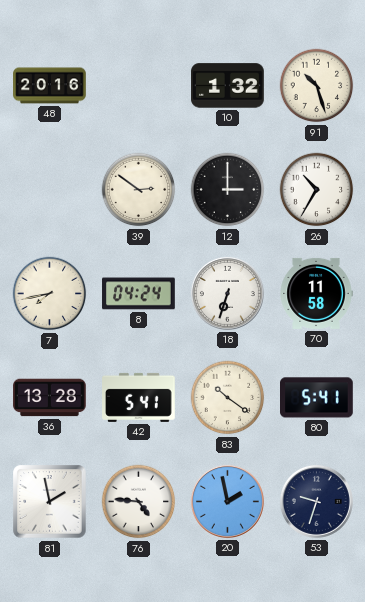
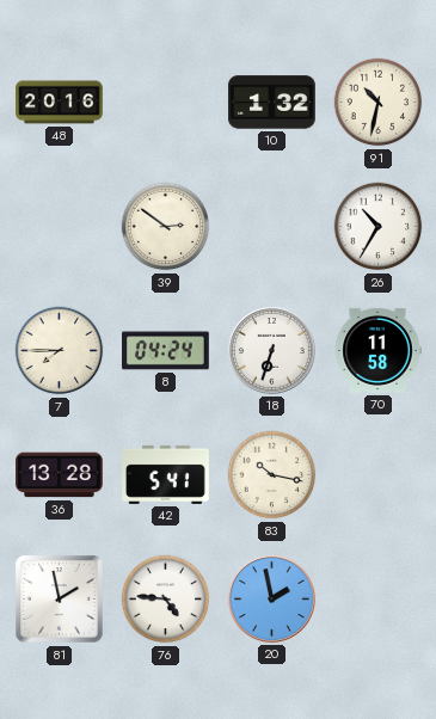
91: 10:27 -> 10:32
12: 3:00 -> none
7: 7:43 -> 7:45
83: 10:21 -> 10:17
80: 5:41 -> none
53: 9:33 -> none
